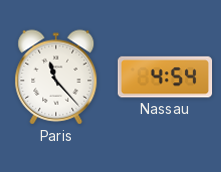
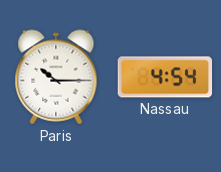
Paris: 11:23 -> 10:15
